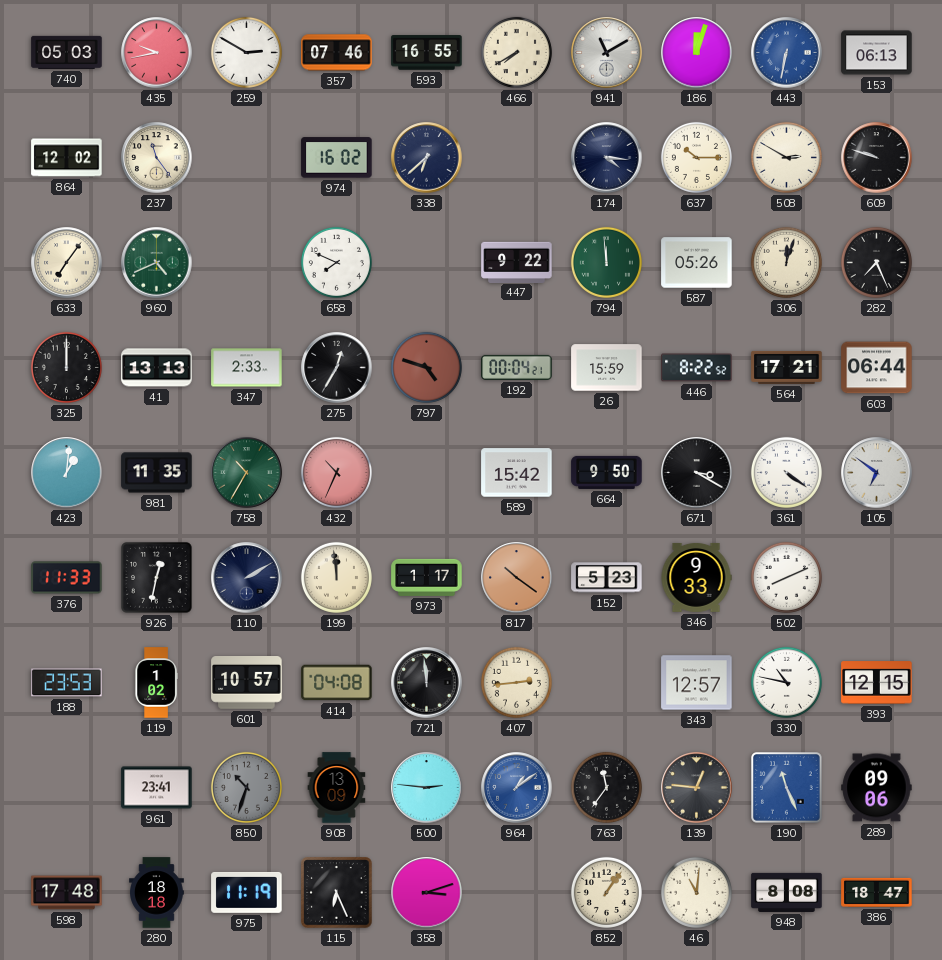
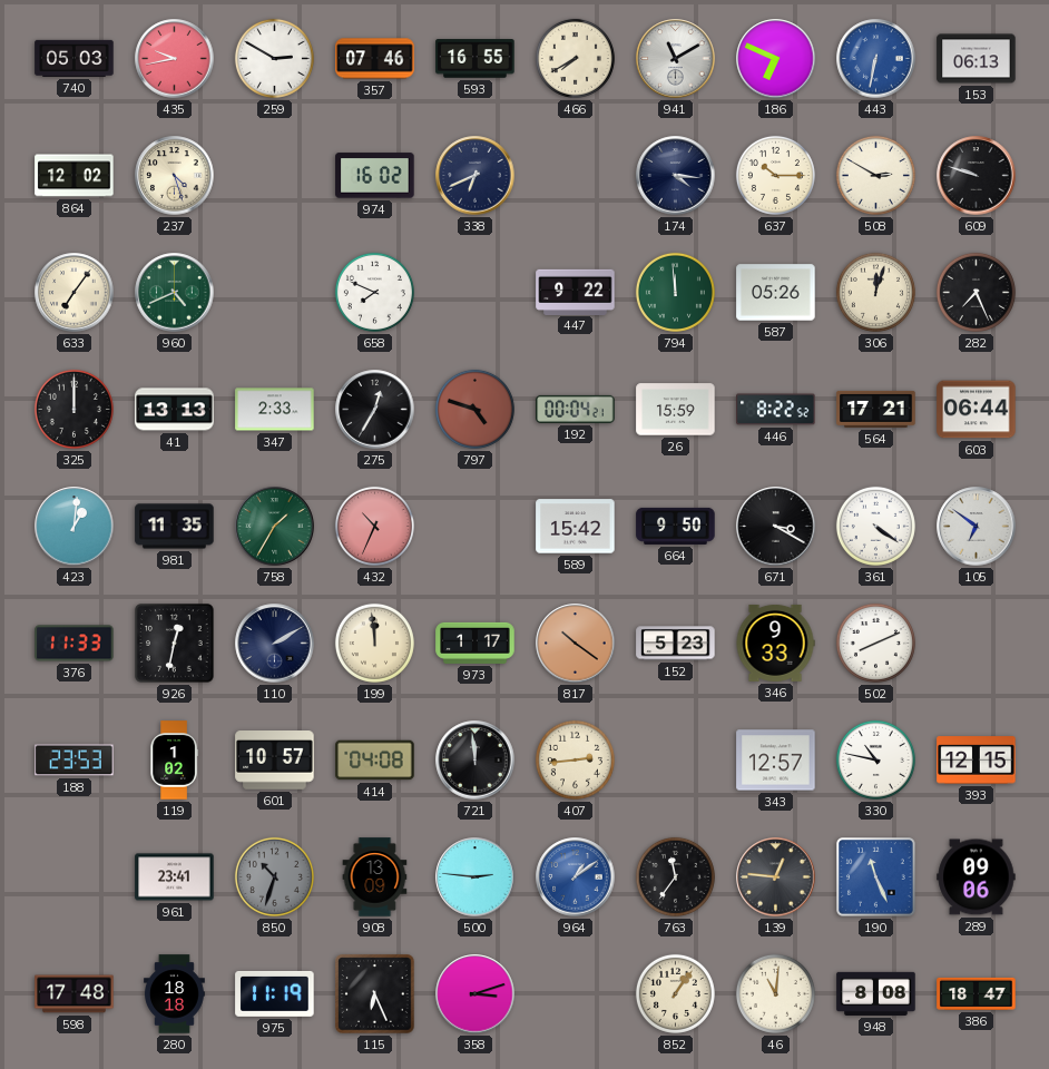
186: 12:03 -> 6:49
237: 11:24 -> 4:27
338: 6:38 -> 6:41
758: 10:35 -> 1:35
